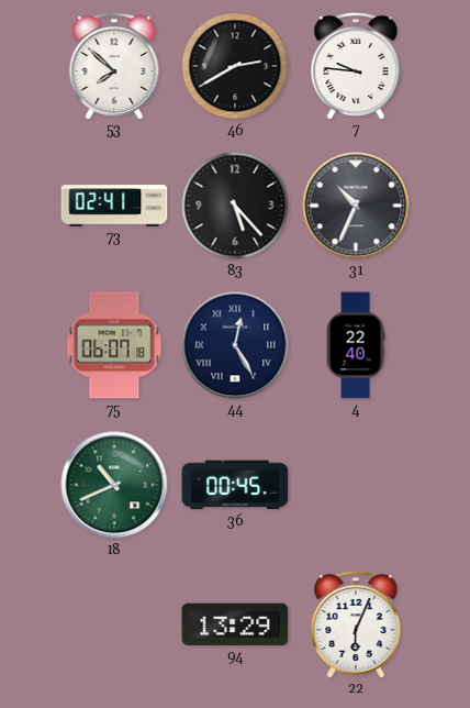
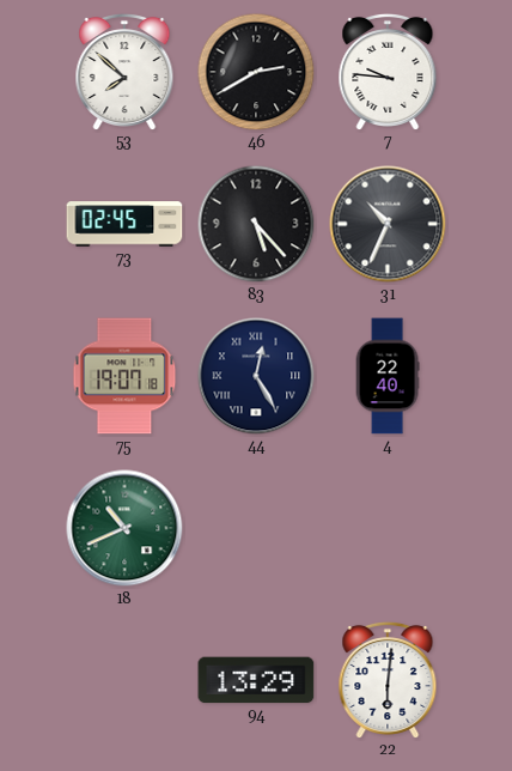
73: 02:41 -> 02:45
75: 06:07 -> 19:07
36: 00:45 -> none
22: 6:04 -> 6:01
